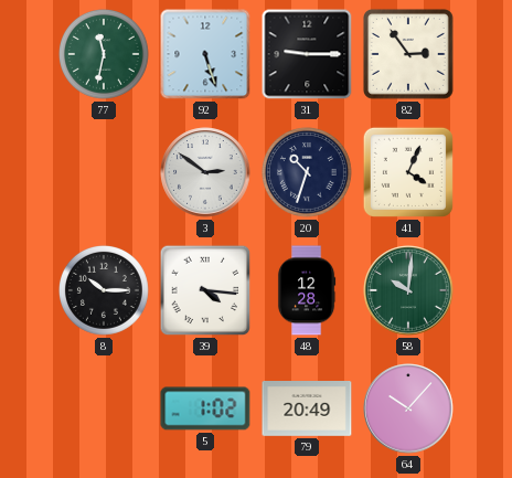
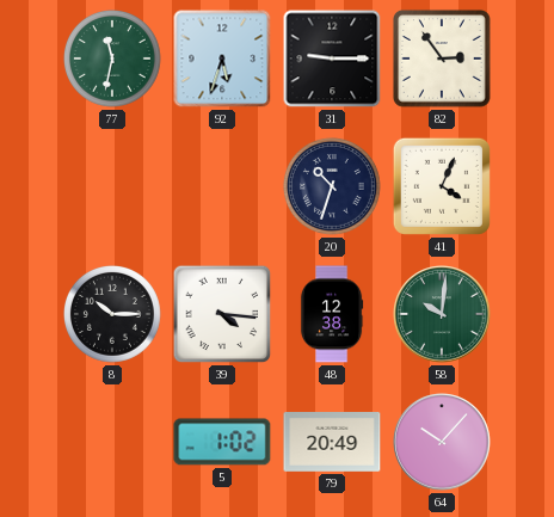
92: 5:27 -> 5:33
3: 2:51 -> none
48: 12:28 -> 12:38
